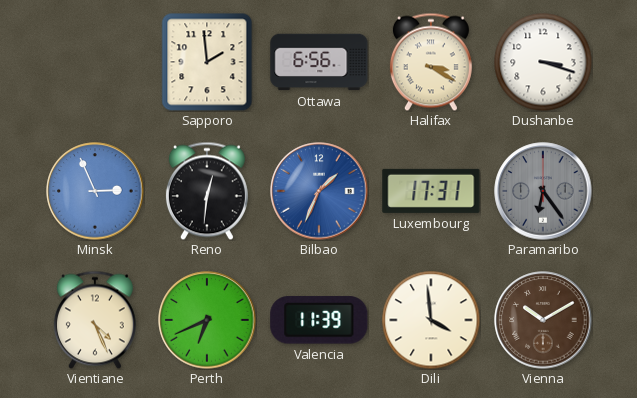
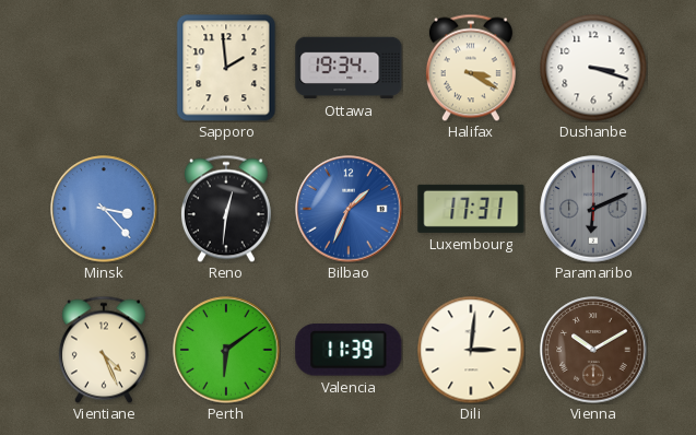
Ottawa: 6:56 -> 19:34
Minsk: 2:56 -> 3:23
Paramaribo: 6:24 -> 6:11
Perth: 6:41 -> 6:09
Dili: 3:59 -> 3:01
